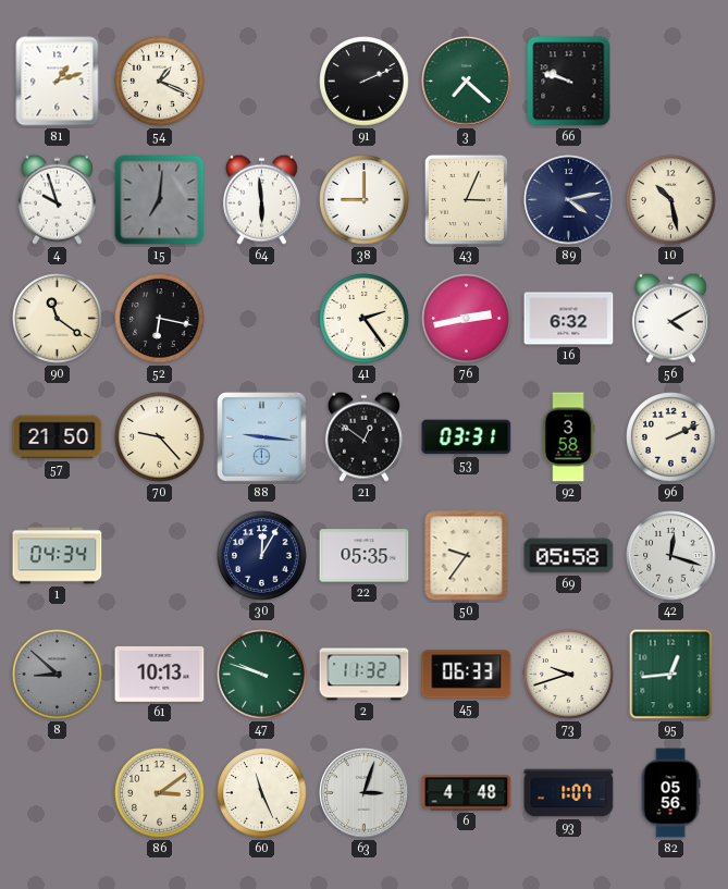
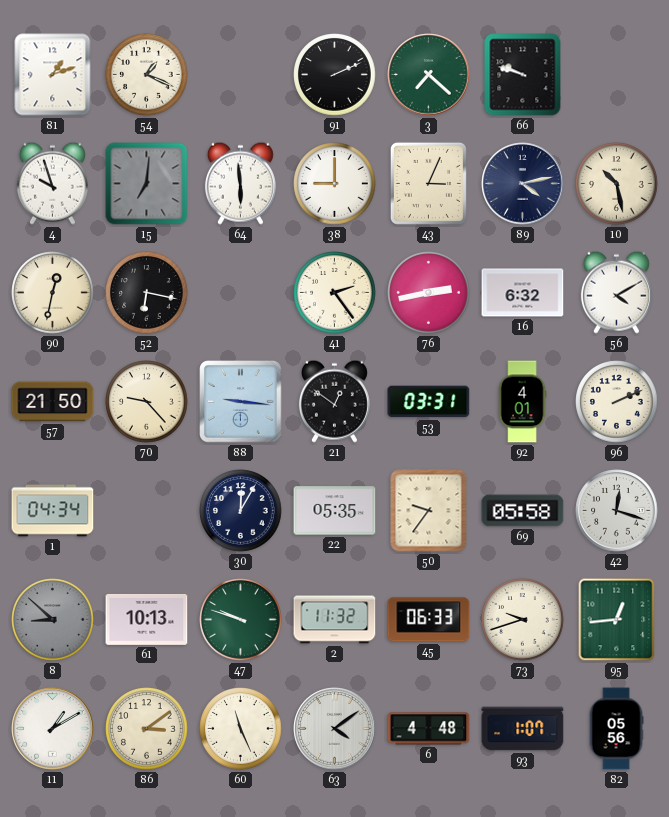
90: 11:21 -> 12:32
92: 3:58 -> 4:01
11: none -> 1:10
63: 3:03 -> 4:09
